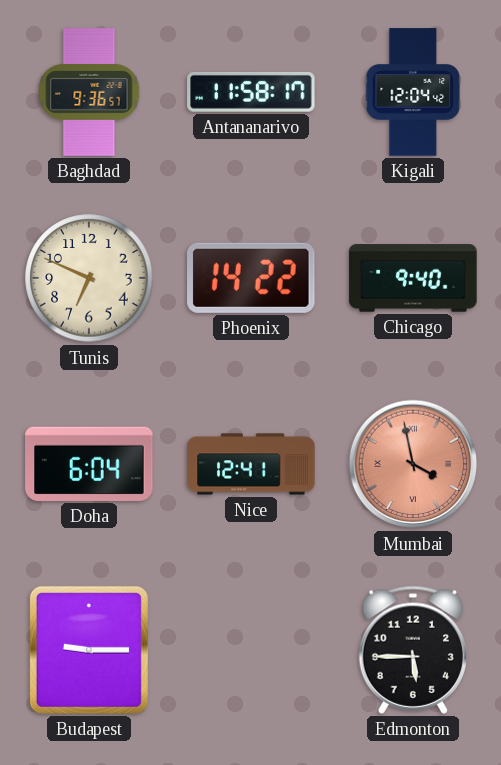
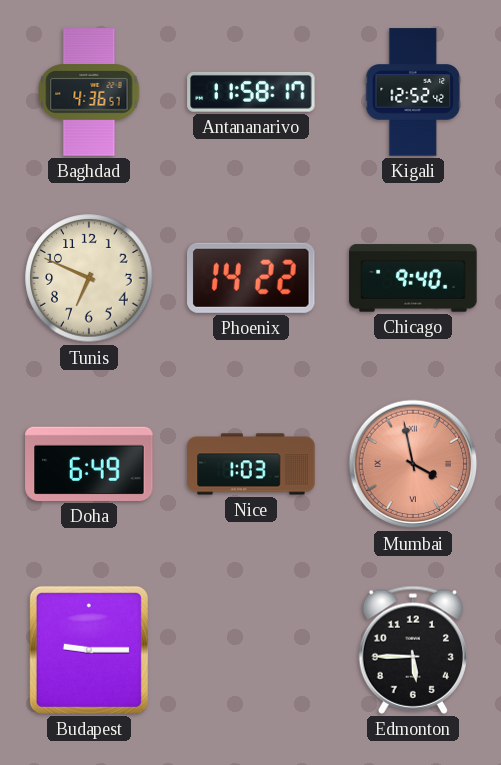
Baghdad: 9:36 -> 4:36
Kigali: 12:04 -> 12:52
Doha: 6:04 -> 6:49
Nice: 12:41 -> 1:03
